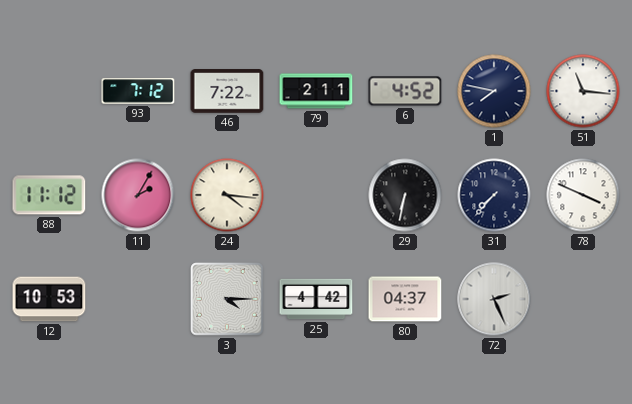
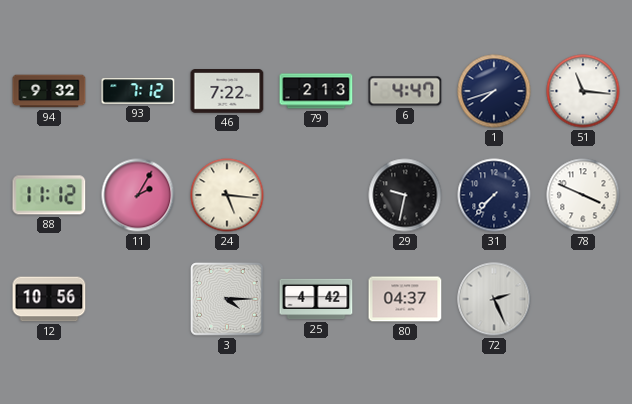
94: none -> 9:32
79: 2:11 -> 2:13
6: 4:52 -> 4:47
1: 7:47 -> 7:42
24: 4:16 -> 5:16
29: 6:32 -> 9:32
12: 10:53 -> 10:56
